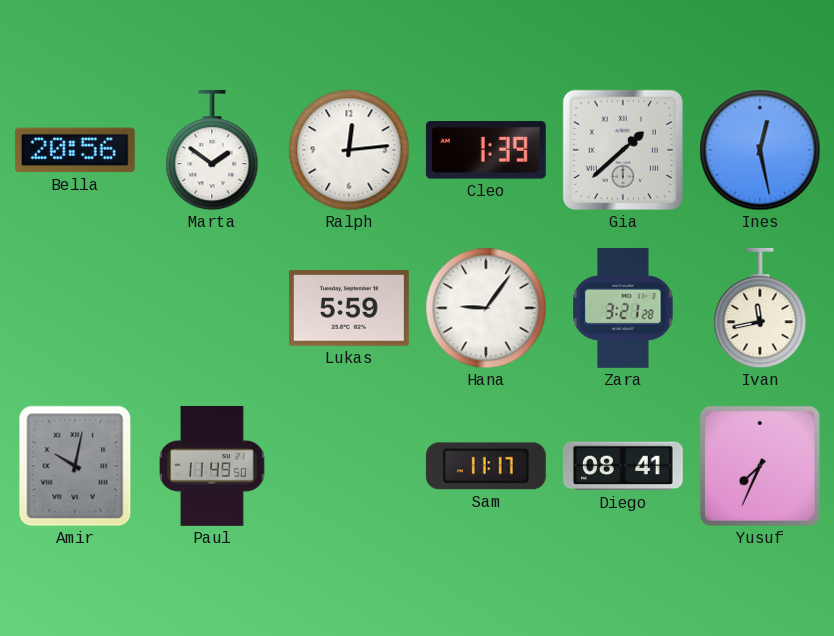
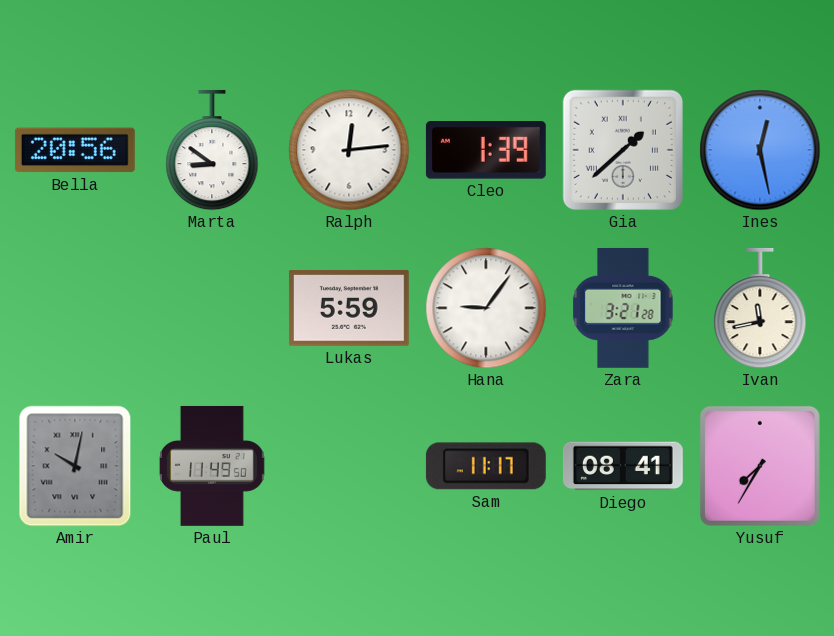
Marta: 1:51 -> 8:51
Yusuf: 7:34 -> 7:35
